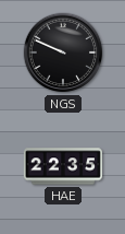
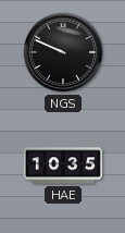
HAE: 22:35 -> 10:35
